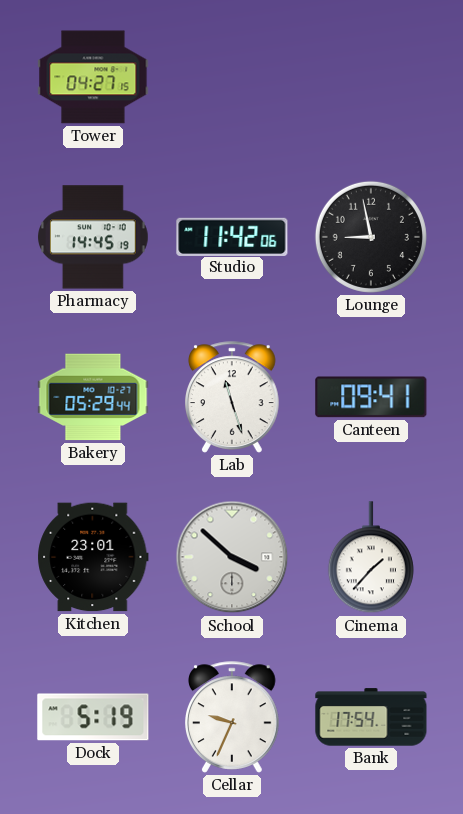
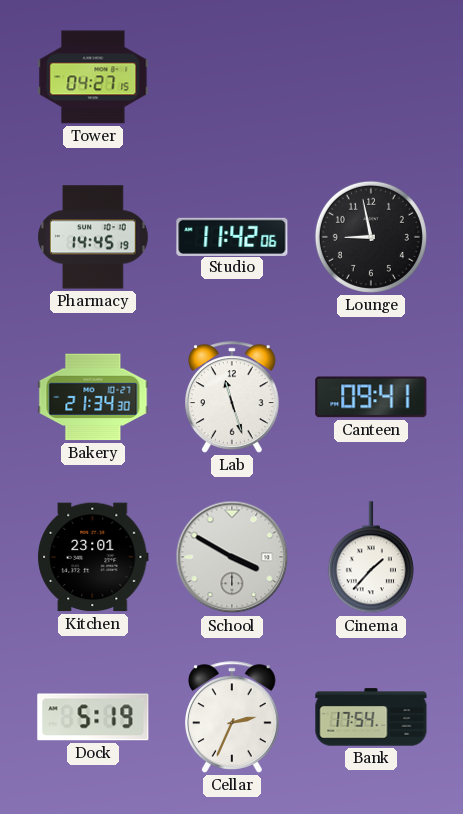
Bakery: 05:29 -> 21:34
School: 3:52 -> 3:50
Cellar: 9:34 -> 2:34
